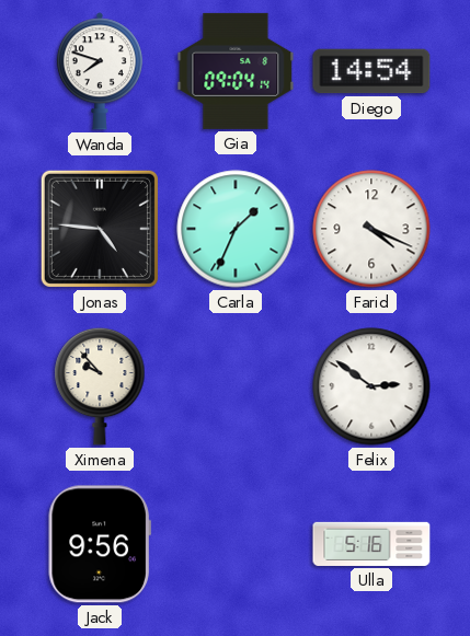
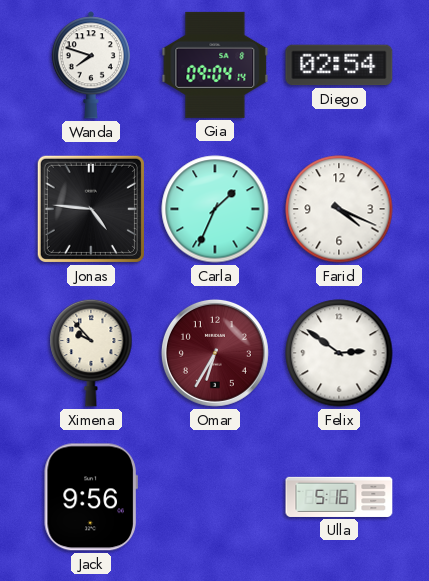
Diego: 14:54 -> 02:54
Omar: none -> 6:35
